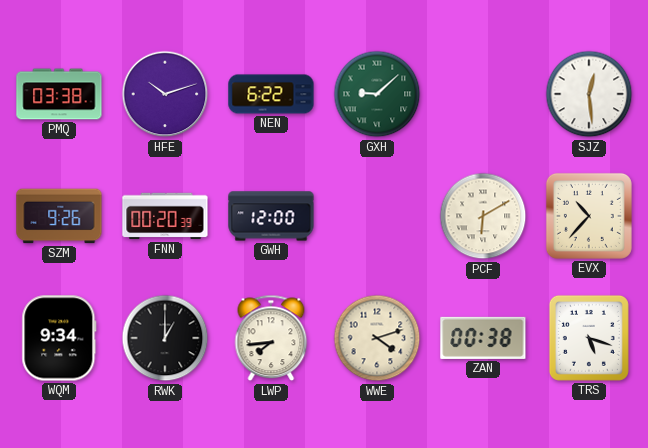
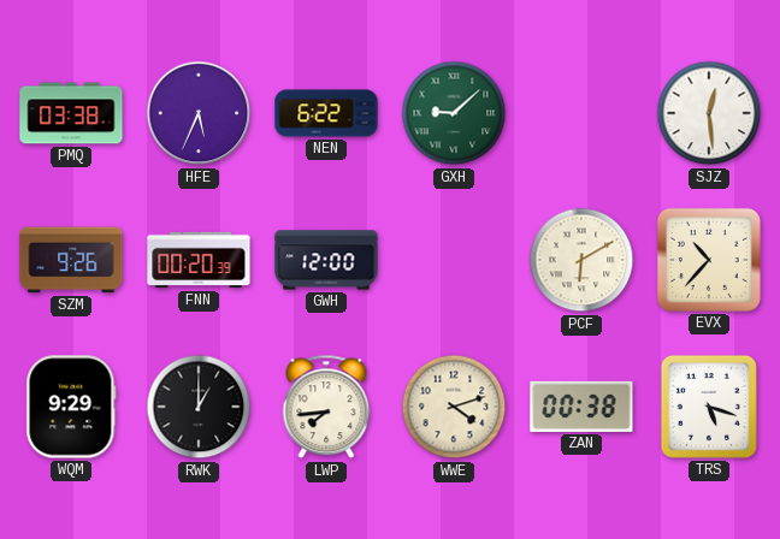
HFE: 10:12 -> 5:34
WQM: 9:34 -> 9:29
